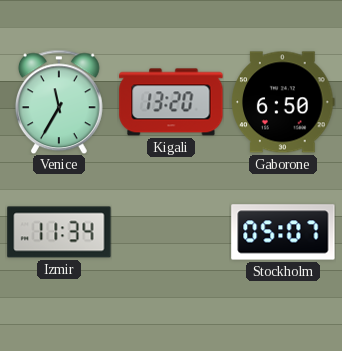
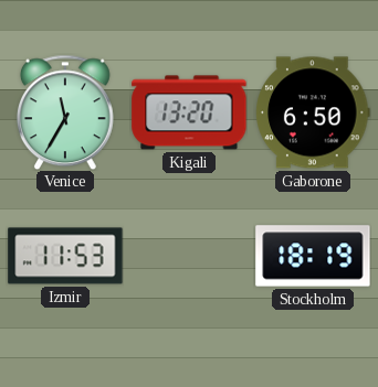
Izmir: 11:34 -> 11:53
Stockholm: 05:07 -> 18:19
